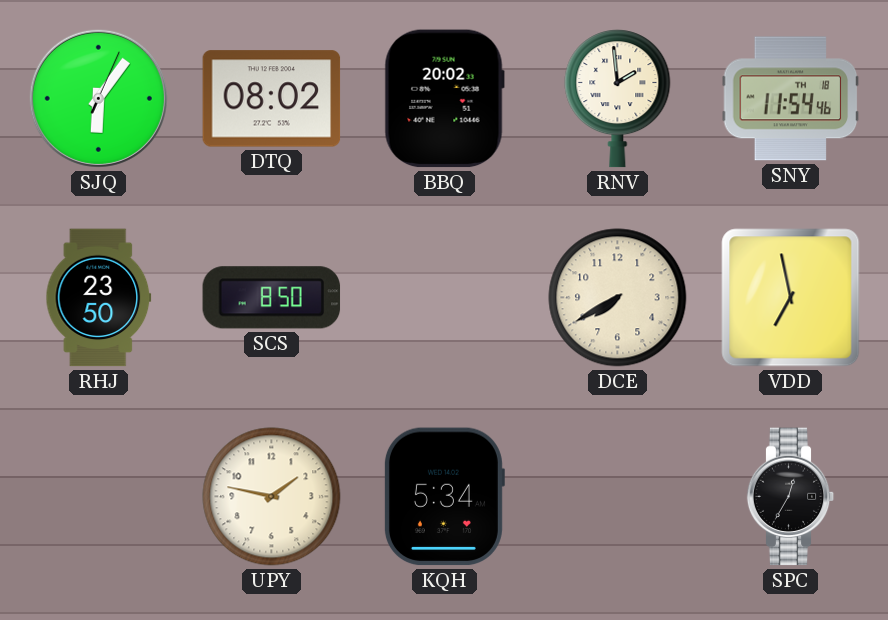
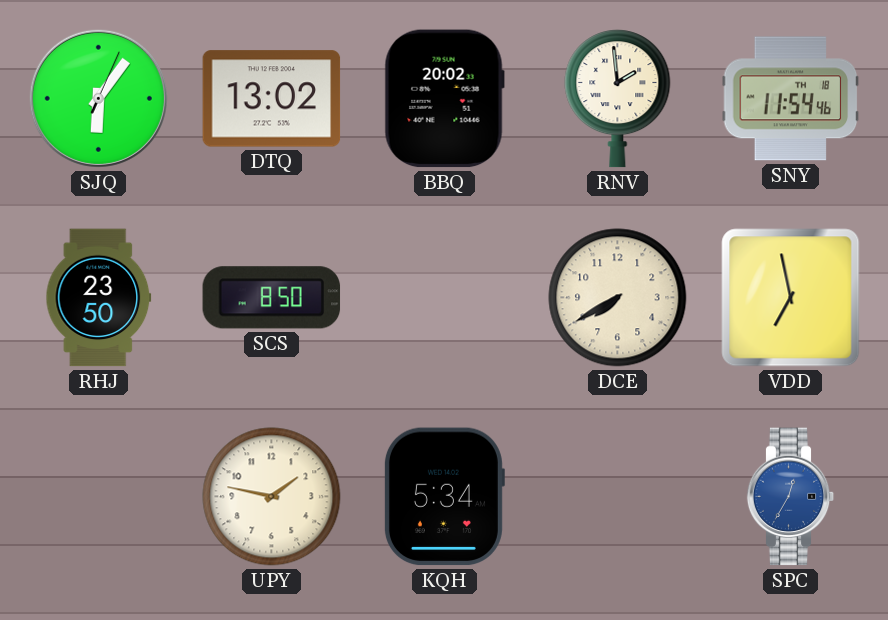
DTQ: 08:02 -> 13:02
SPC dial: black -> blue
